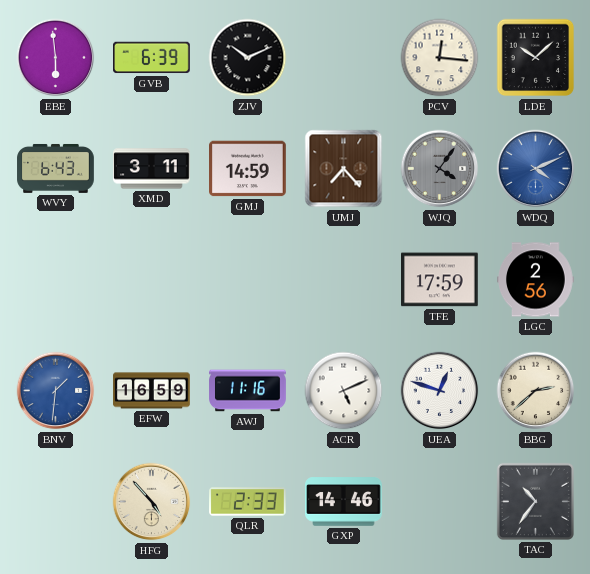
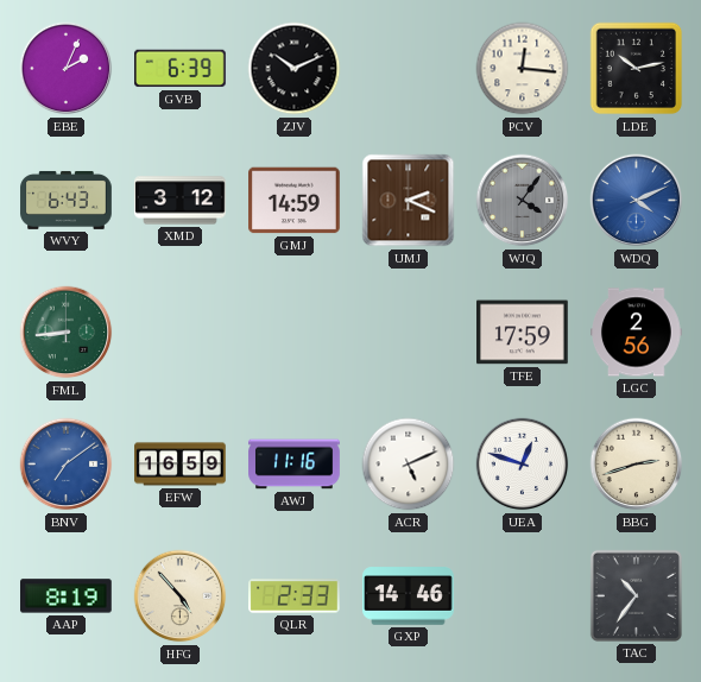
EBE: 5:59 -> 2:04
LDE: 10:08 -> 10:13
XMD: 3:11 -> 3:12
UMJ: 7:23 -> 2:19
FML: none -> 8:44
BNV: 1:31 -> 7:09
BBG: 2:38 -> 2:42
AAP: none -> 8:19
